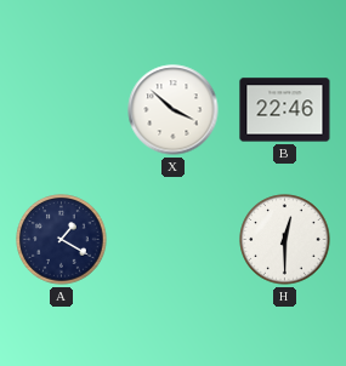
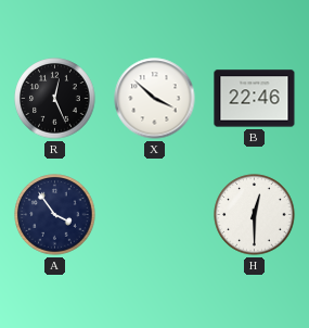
R: none -> 12:26
A: 1:20 -> 3:54
